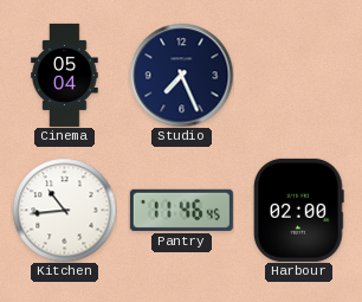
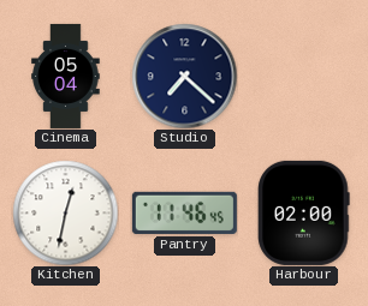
Studio: 7:26 -> 7:22
Kitchen: 10:44 -> 12:32
